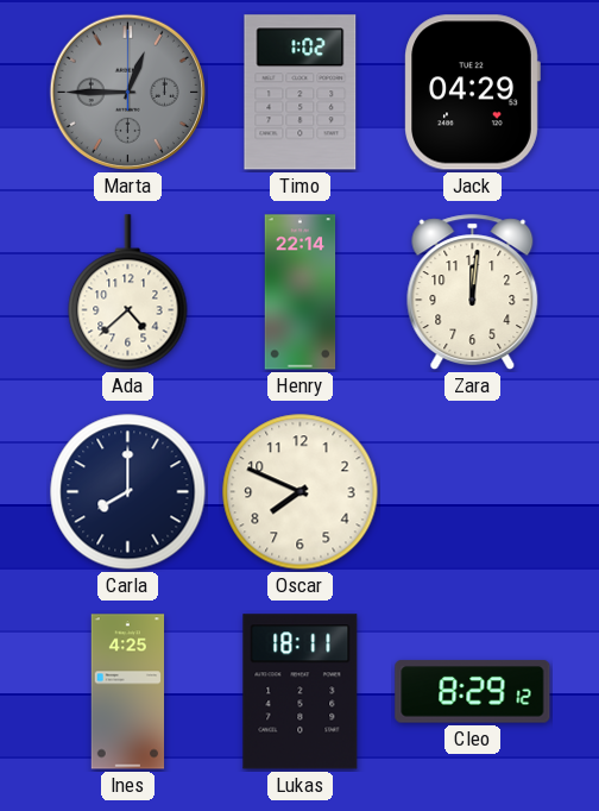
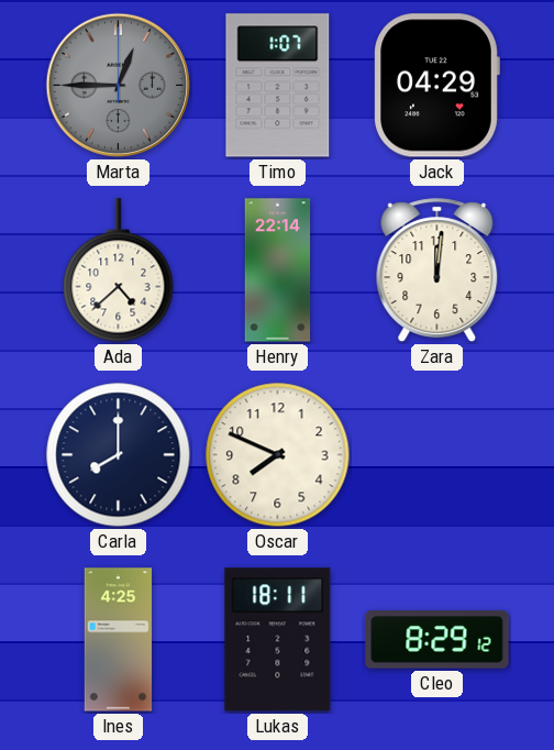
Timo: 1:02 -> 1:07
